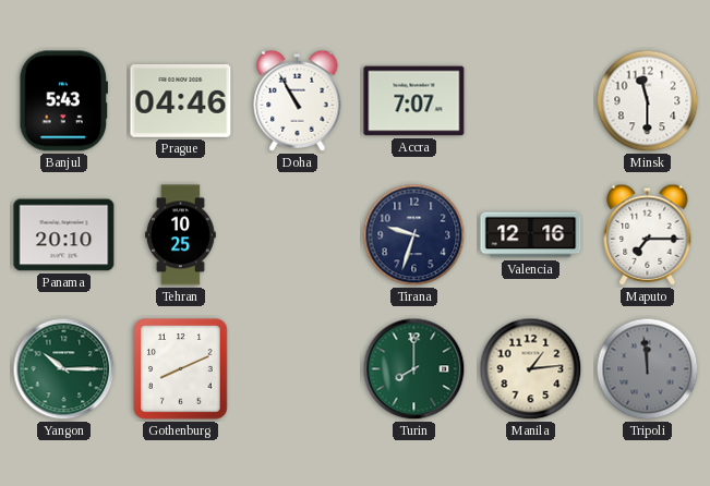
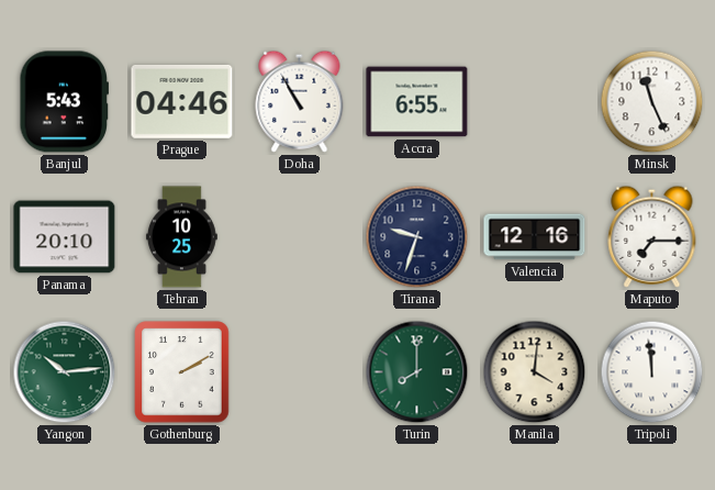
Accra: 7:07 -> 6:55
Minsk: 11:30 -> 11:26
Yangon: 10:15 -> 10:14
Gothenburg: 8:11 -> 2:10
Manila: 1:14 -> 4:01
Tripoli dial: grey -> white
